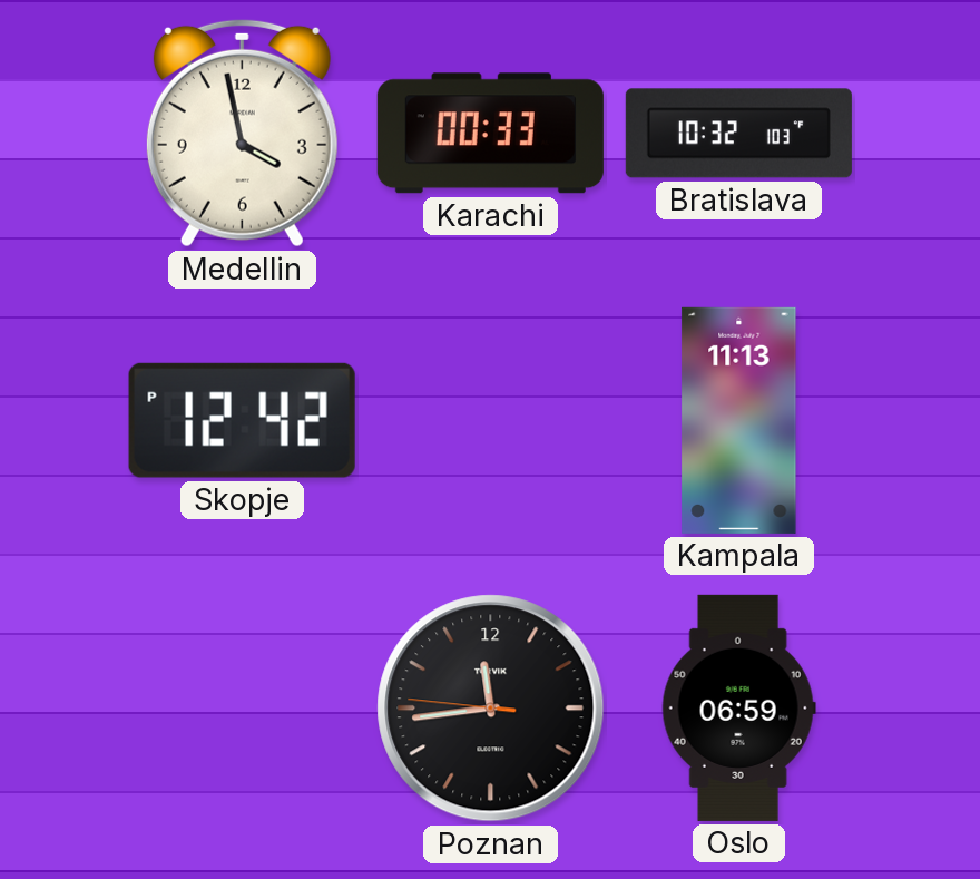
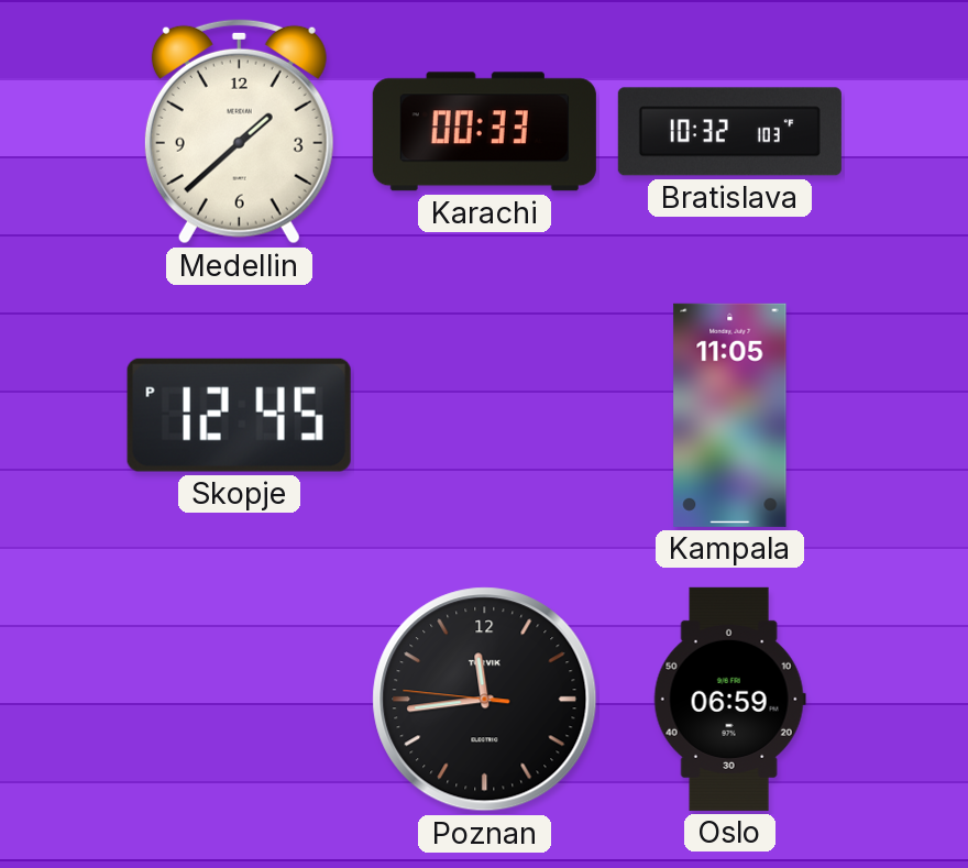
Medellin: 3:58 -> 1:38
Skopje: 12:42 -> 12:45
Kampala: 11:13 -> 11:05
